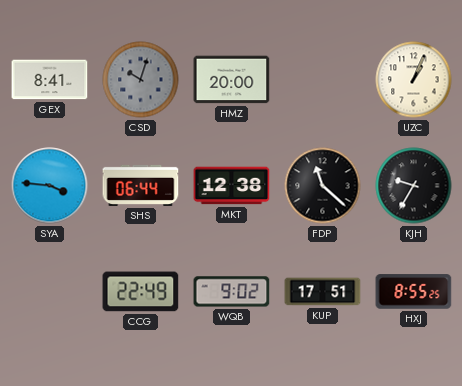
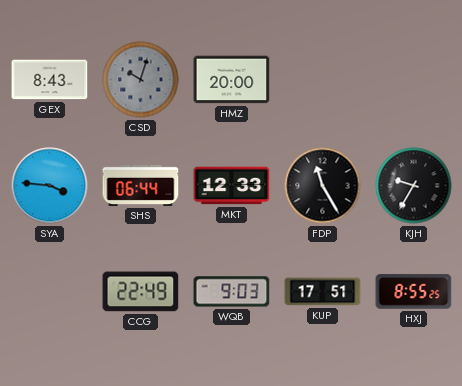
GEX: 8:41 -> 8:43
UZC: 1:04 -> none
MKT: 12:38 -> 12:33
FDP: 11:22 -> 11:25
WQB: 9:02 -> 9:03
